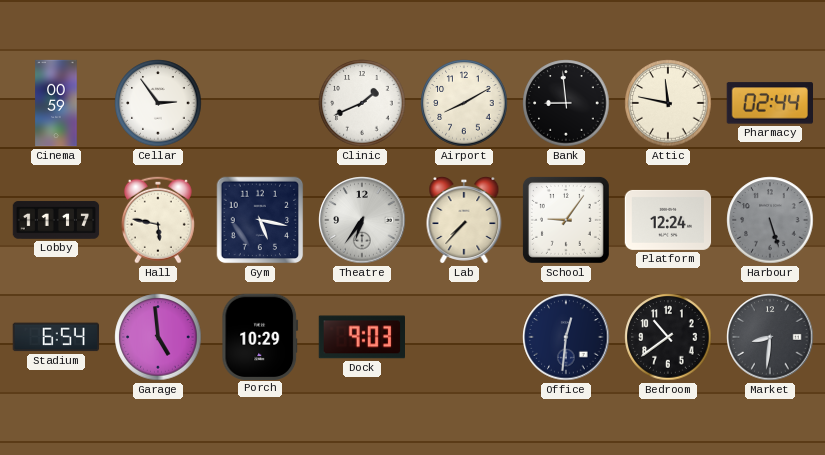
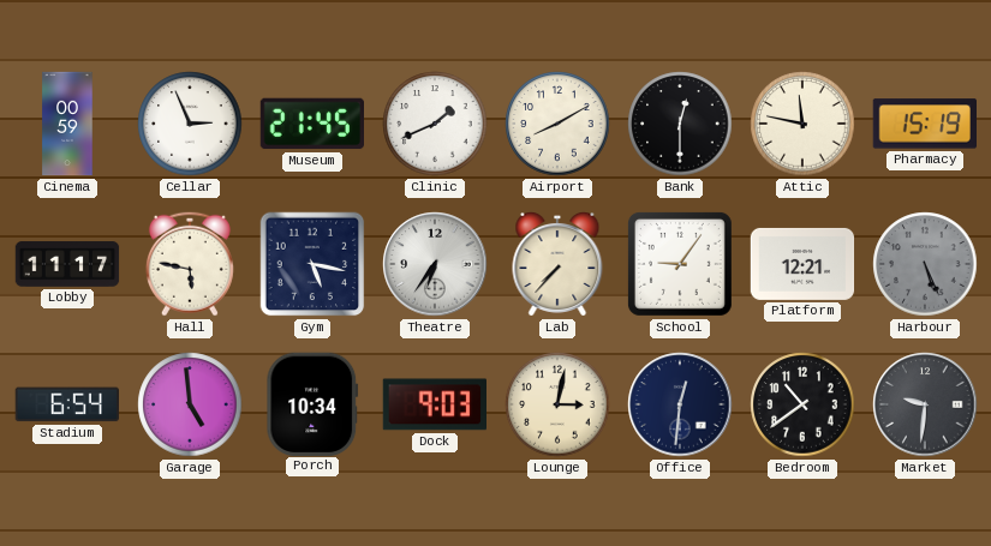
Cellar: 2:54 -> 2:56
Museum: none -> 21:45
Bank: 8:59 -> 12:30
Pharmacy: 02:44 -> 15:19
Platform: 12:24 -> 12:21
Harbour: 5:27 -> 5:26
Porch: 10:29 -> 10:34
Lounge: none -> 3:02
Market: 8:31 -> 9:31
